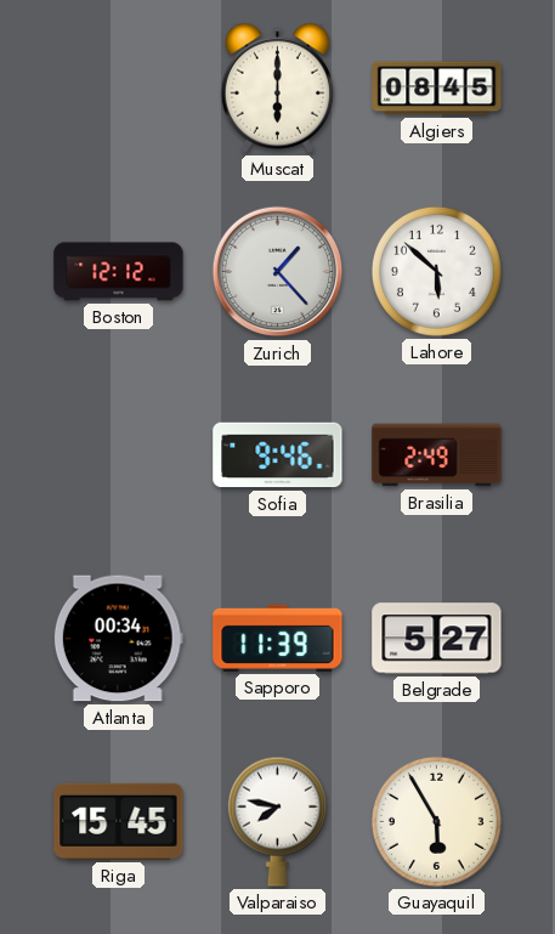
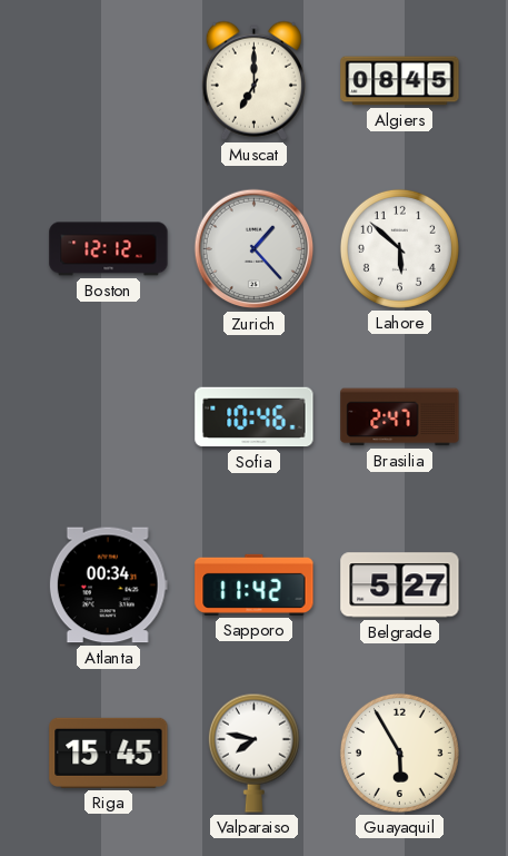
Muscat: 6:00 -> 7:00
Sofia: 9:46 -> 10:46
Brasilia: 2:49 -> 2:47
Sapporo: 11:39 -> 11:42
